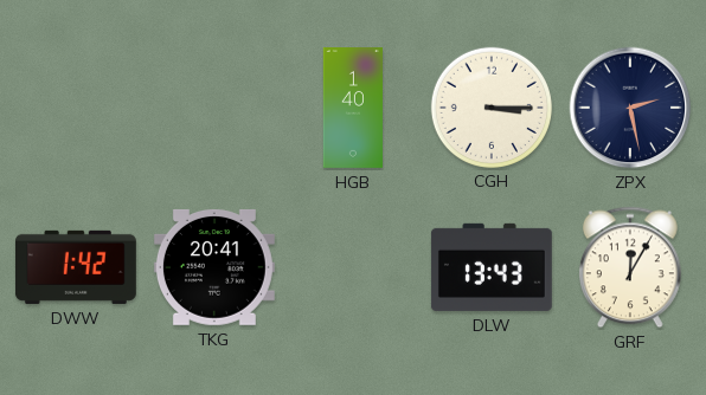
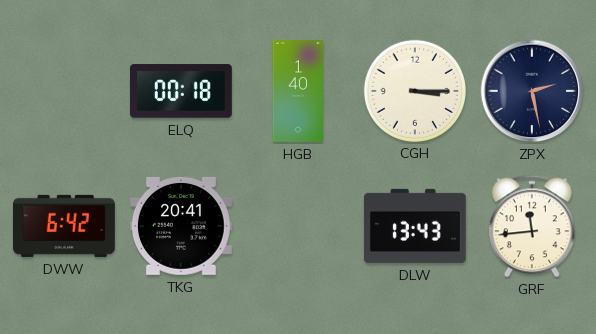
ELQ: none -> 00:18
DWW: 1:42 -> 6:42
GRF: 12:05 -> 11:44
